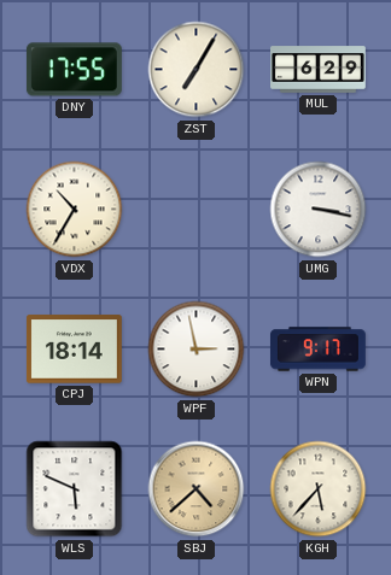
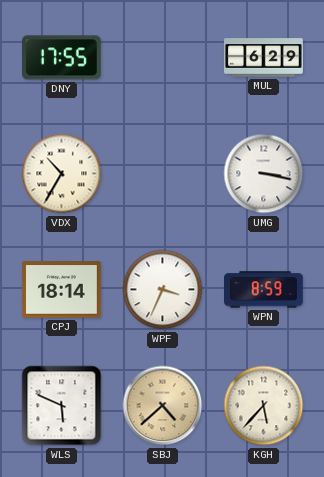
ZST: 7:05 -> none
WPF: 2:58 -> 3:34
WPN: 9:17 -> 8:59
